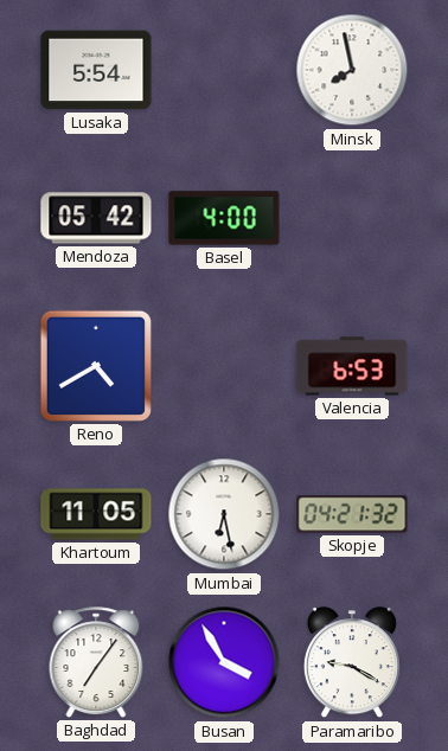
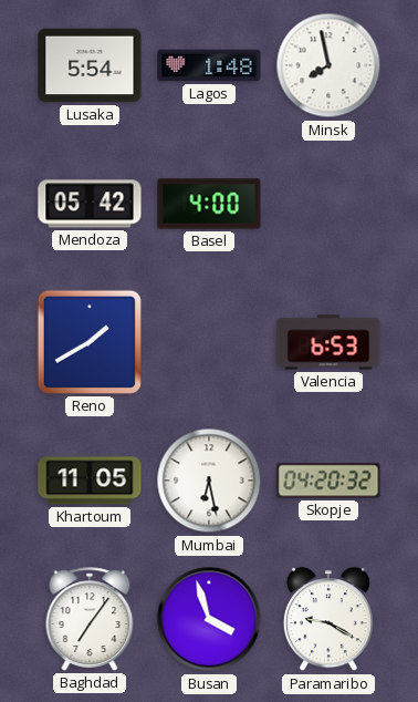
Lagos: none -> 1:48
Reno: 4:40 -> 1:40
Skopje: 04:21 -> 04:20
Busan: 3:55 -> 3:57
